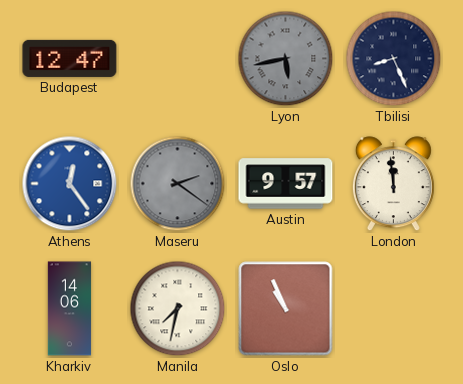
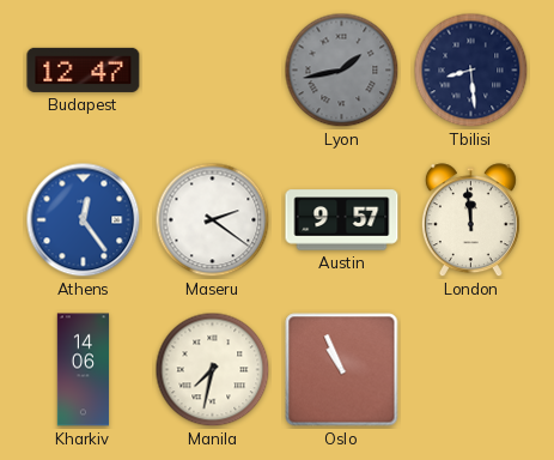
Lyon: 5:43 -> 1:43
Tbilisi: 8:26 -> 8:29
Maseru dial: grey -> white
